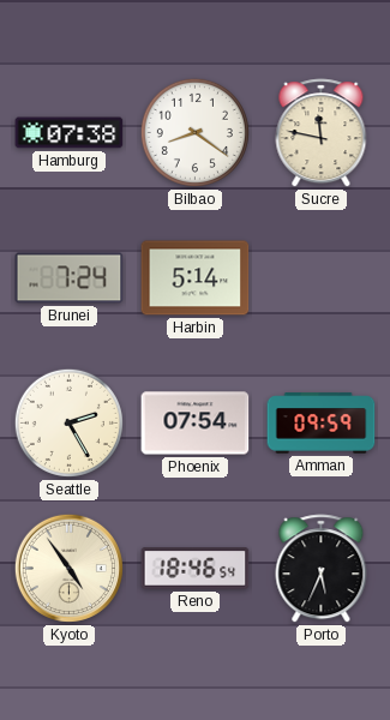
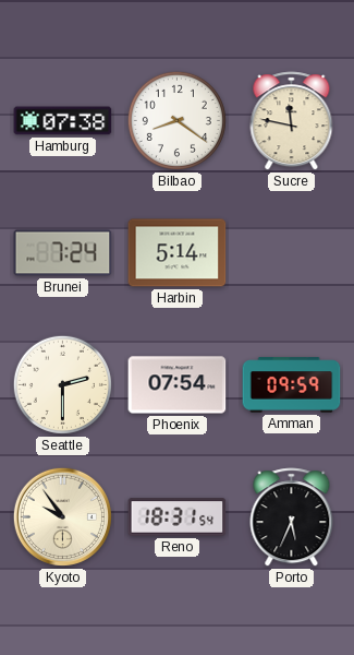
Seattle: 2:25 -> 2:30
Kyoto: 4:54 -> 9:54
Reno: 18:46 -> 18:31
